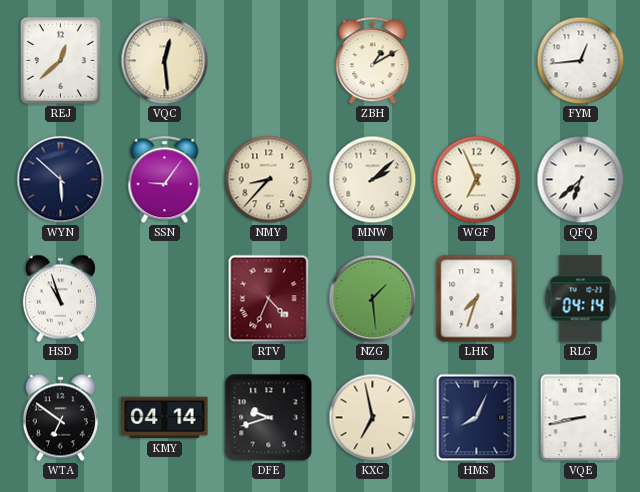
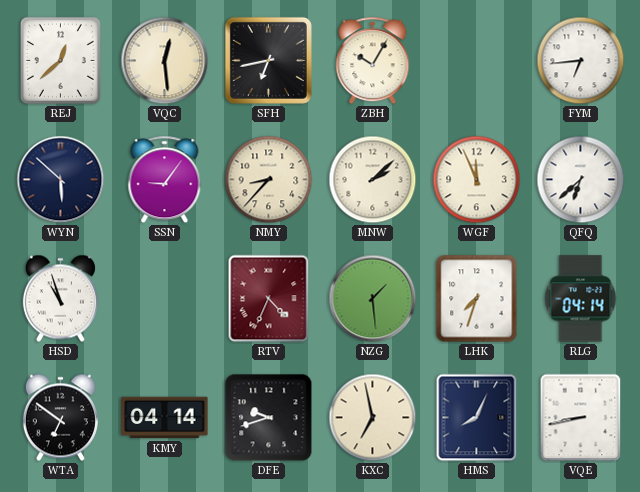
SFH: none -> 6:43
ZBH: 1:10 -> 10:05
FYM: 12:44 -> 6:44
WGF: 6:56 -> 11:56
